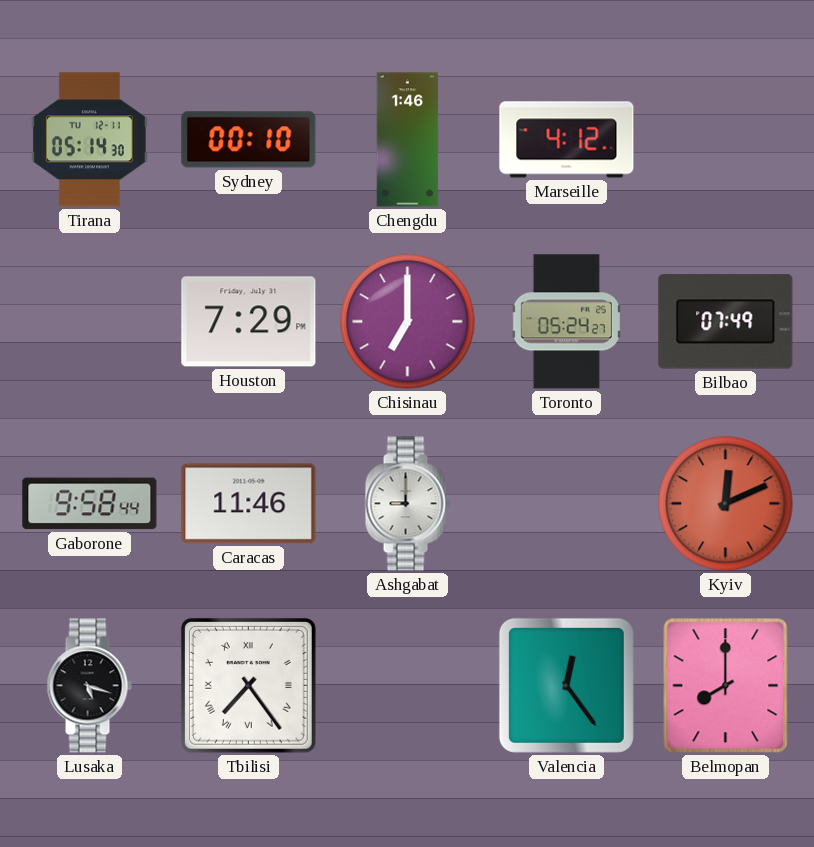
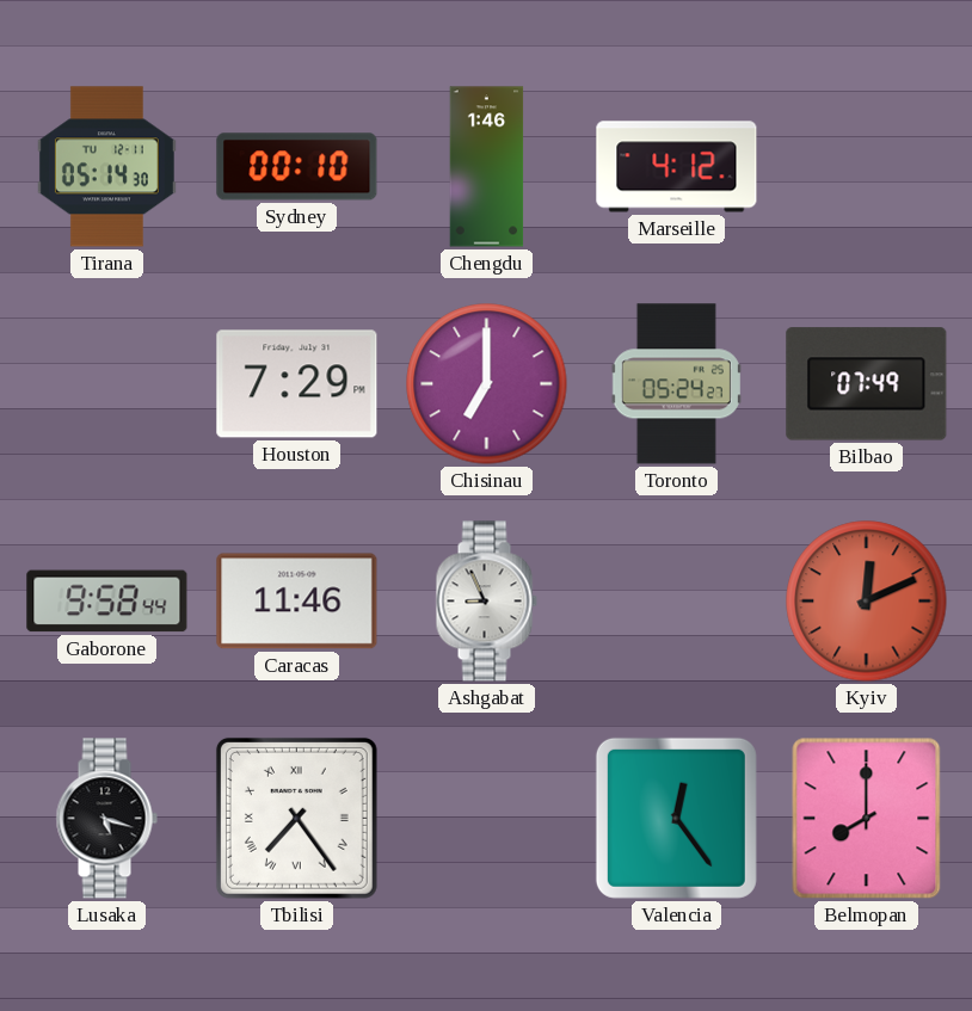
Ashgabat: 9:00 -> 8:56
